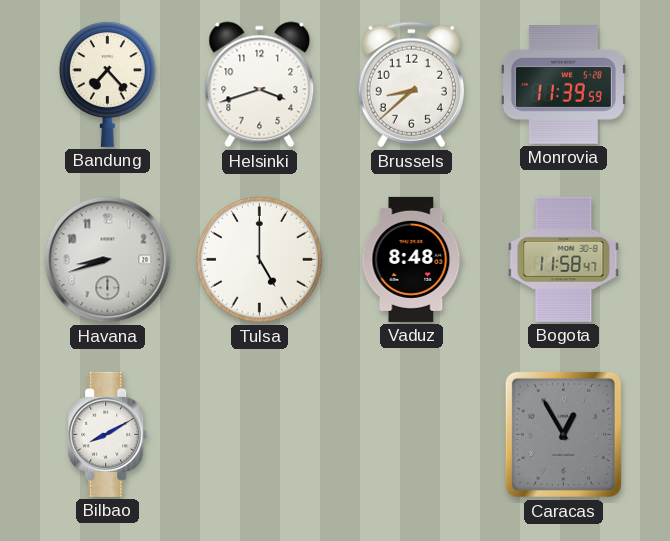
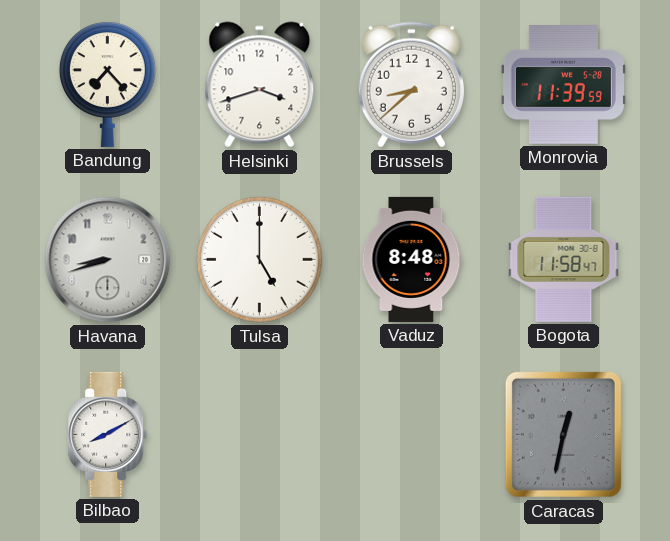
Caracas: 12:55 -> 12:32
